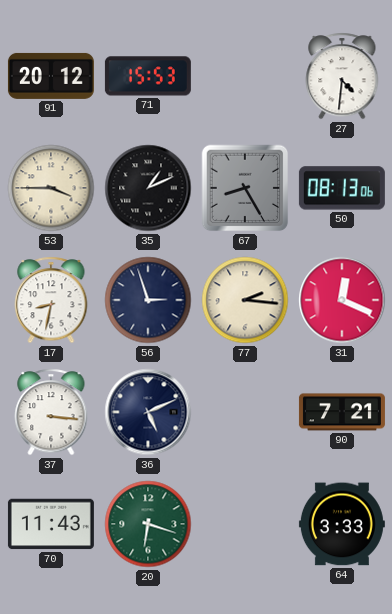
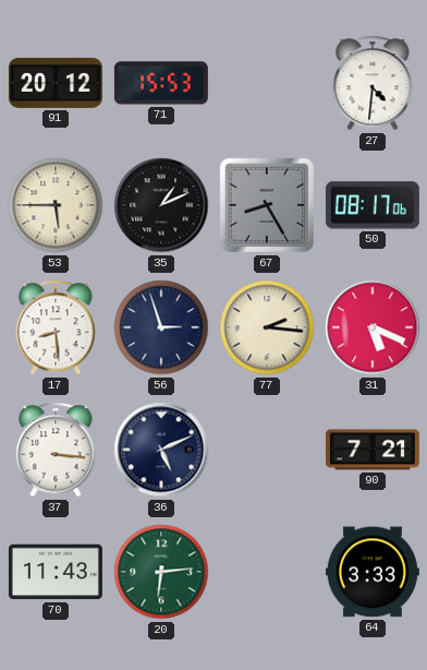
53: 3:45 -> 5:45
50: 08:13 -> 08:17
17: 8:32 -> 8:29
31: 12:19 -> 5:19
20: 6:18 -> 6:14
